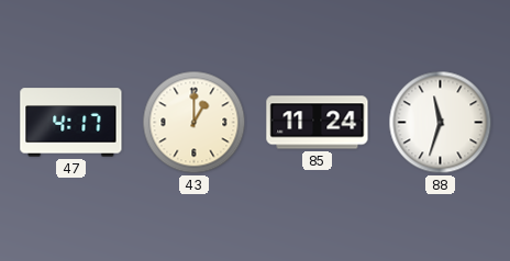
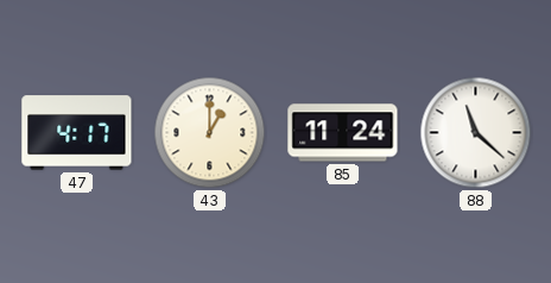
88: 11:33 -> 11:22
